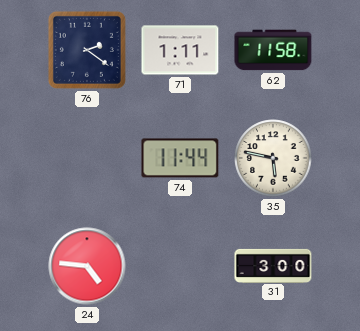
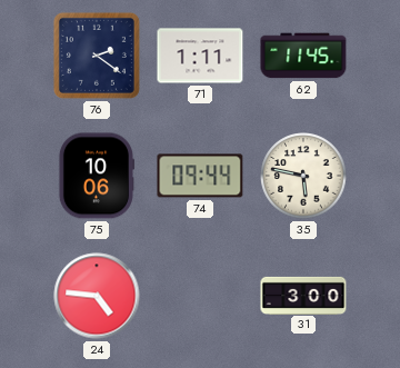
62: 11:58 -> 11:45
75: none -> 10:06
74: 11:44 -> 09:44
